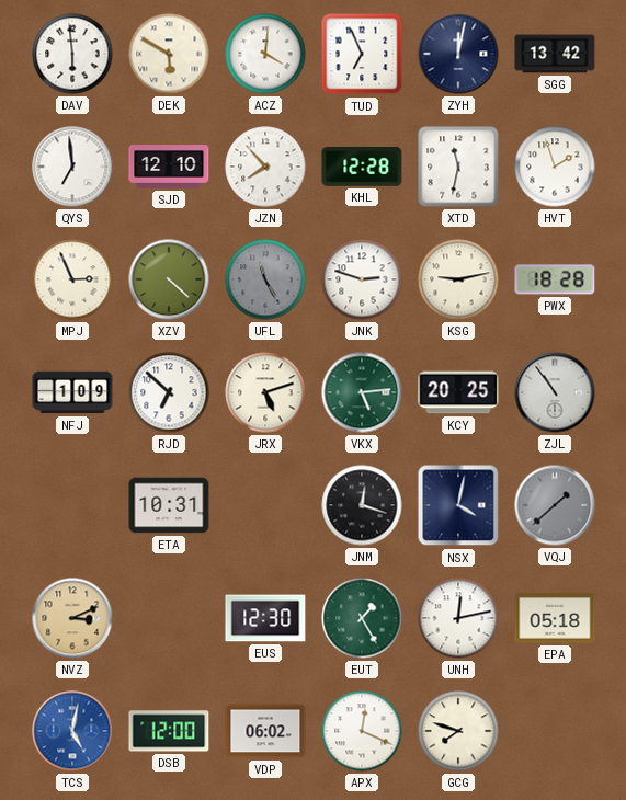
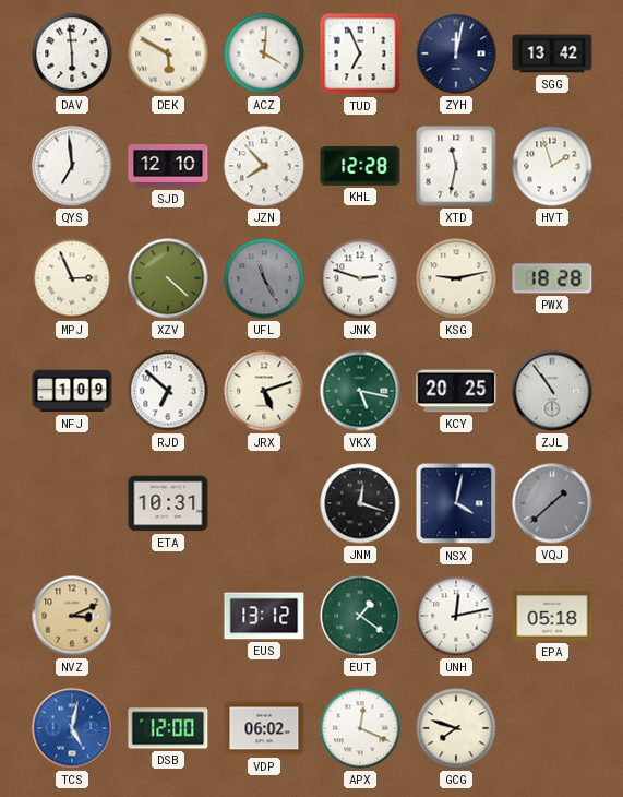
VKX: 5:14 -> 5:17
EUS: 12:30 -> 13:12
EUT: 1:25 -> 1:21
